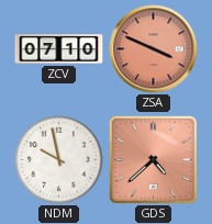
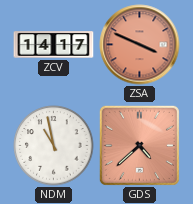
ZCV: 07:10 -> 14:17
NDM: 9:58 -> 10:58
